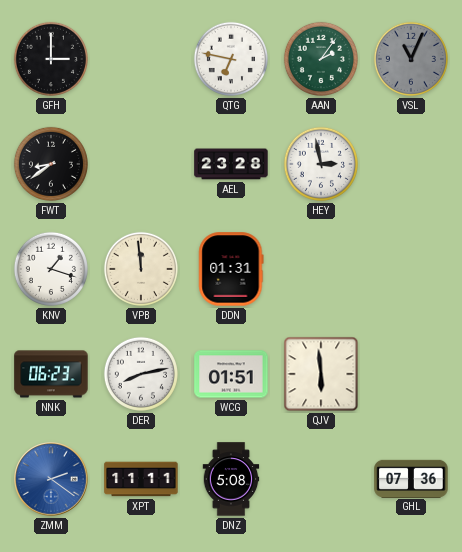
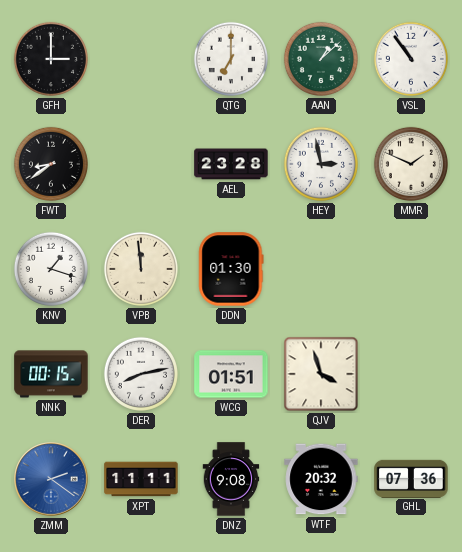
QTG: 6:47 -> 7:00
AAN: 2:06 -> 1:08
VSL: 11:04 -> 10:54
VSL dial: grey -> white
MMR: none -> 1:49
DDN: 01:31 -> 01:30
NNK: 06:23 -> 00:15
QJV: 5:59 -> 3:57
DNZ: 5:08 -> 9:08
WTF: none -> 20:32
